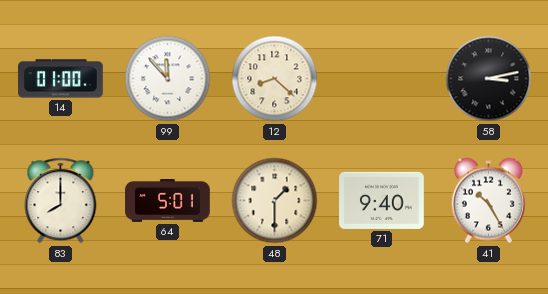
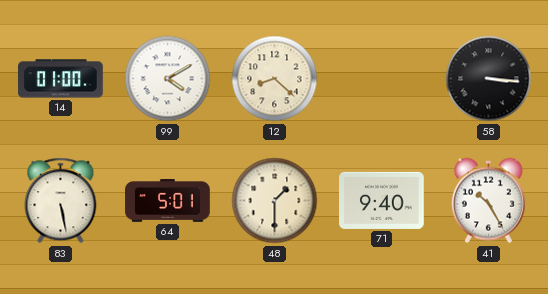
99: 11:53 -> 4:10
58: 3:13 -> 3:16
83: 8:00 -> 5:28
